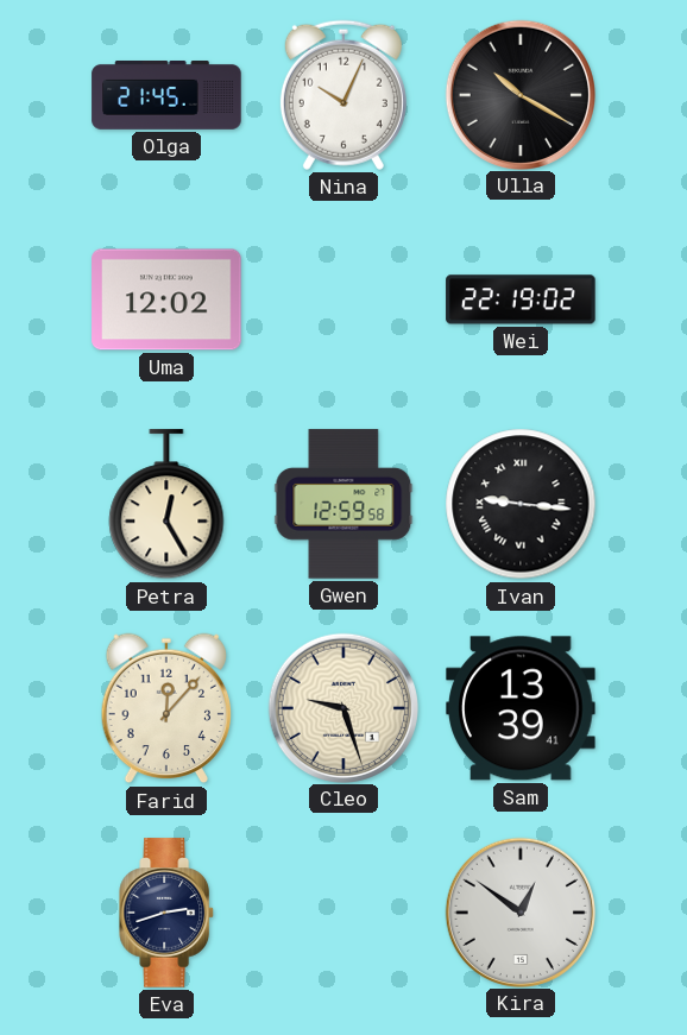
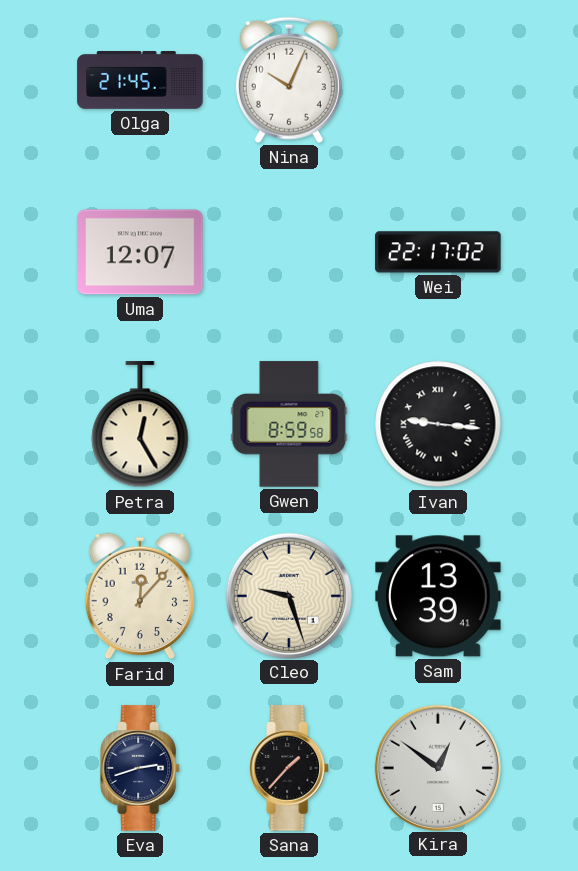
Ulla: 10:20 -> none
Uma: 12:02 -> 12:07
Wei: 22:19 -> 22:17
Gwen: 12:59 -> 8:59
Sana: none -> 1:37
